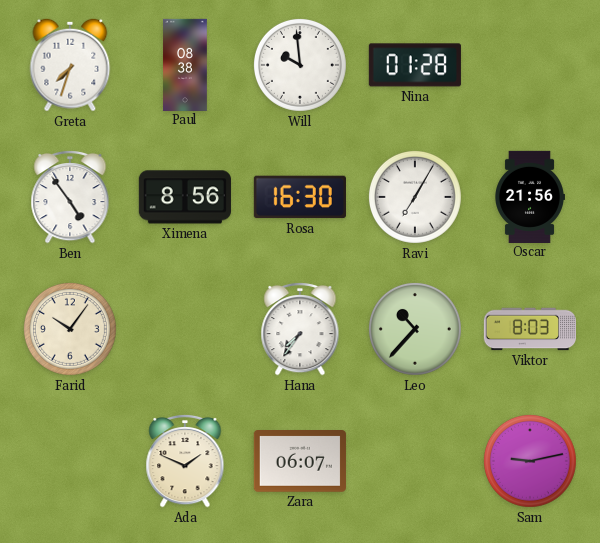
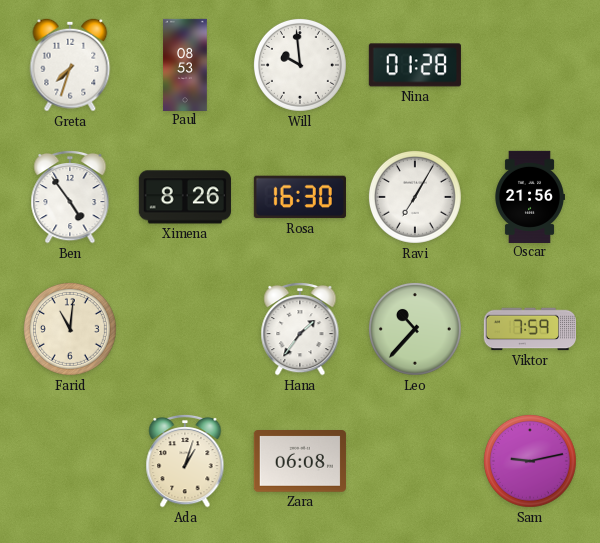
Paul: 08:38 -> 08:53
Ximena: 8:56 -> 8:26
Farid: 10:06 -> 11:01
Hana: 7:36 -> 1:36
Viktor: 8:03 -> 7:59
Ada: 1:49 -> 1:03
Zara: 06:07 -> 06:08
